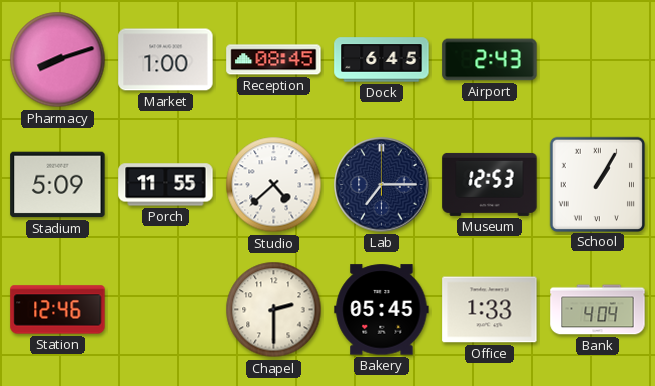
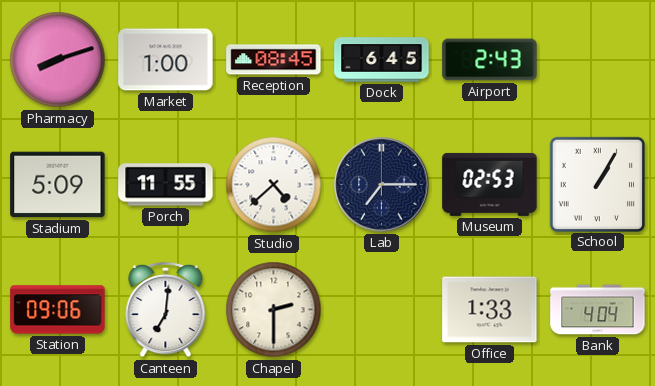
Museum: 12:53 -> 02:53
Station: 12:46 -> 09:06
Canteen: none -> 7:01
Bakery: 05:45 -> none
